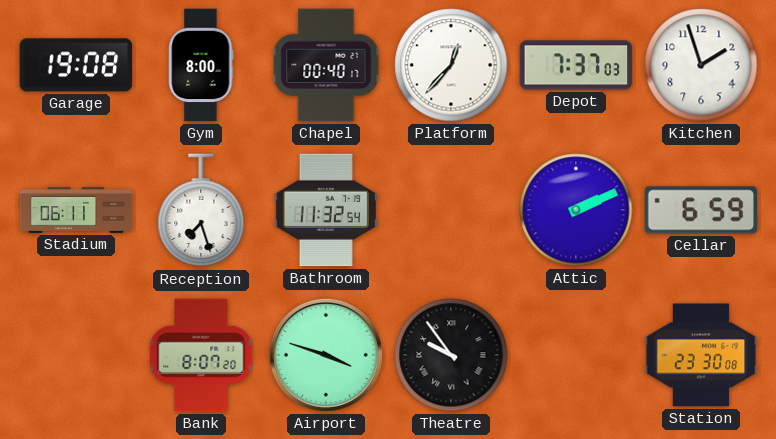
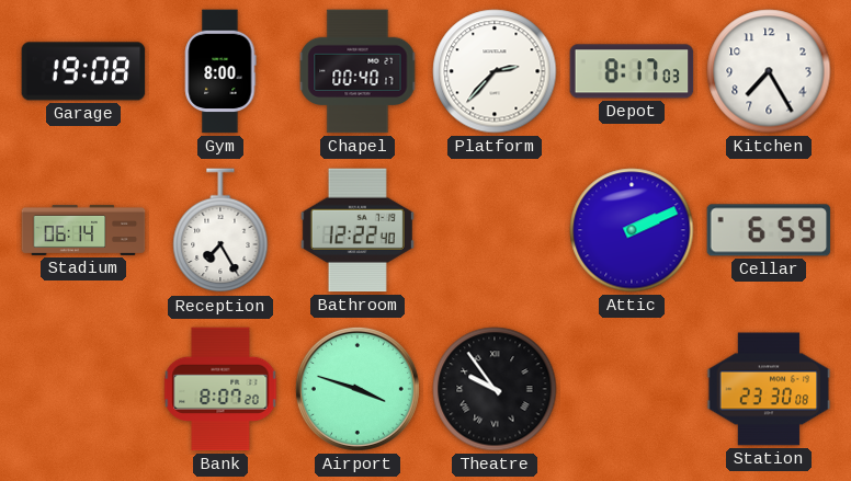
Platform: 12:37 -> 2:37
Depot: 7:37 -> 8:17
Kitchen: 1:57 -> 7:25
Stadium: 06:11 -> 06:14
Reception: 7:27 -> 7:25
Bathroom: 11:32 -> 12:22
